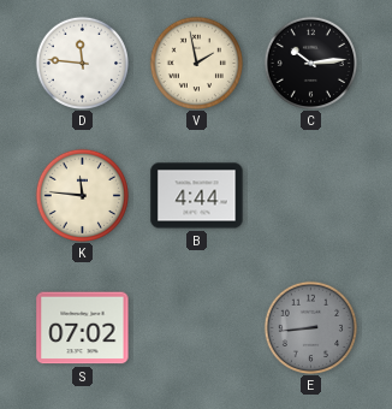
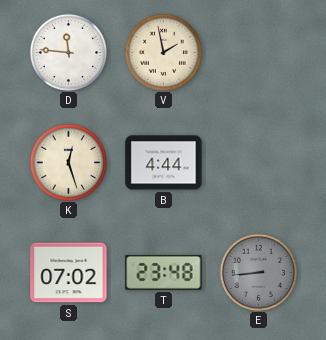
C: 10:14 -> none
K: 11:46 -> 12:27
T: none -> 23:48
